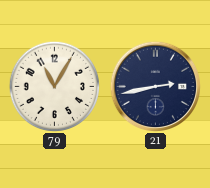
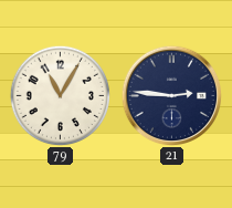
21: 2:43 -> 2:46
